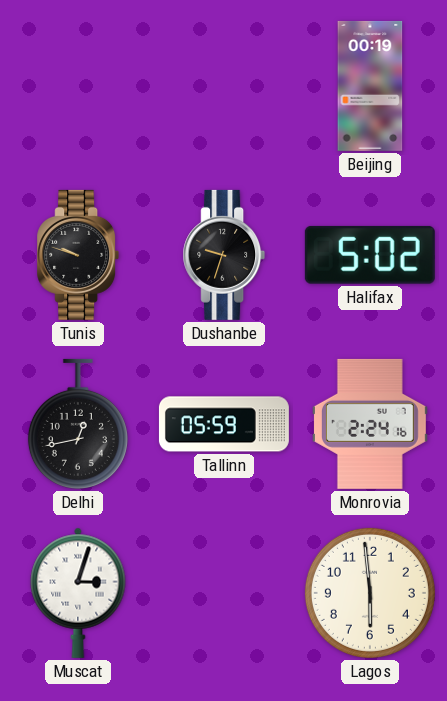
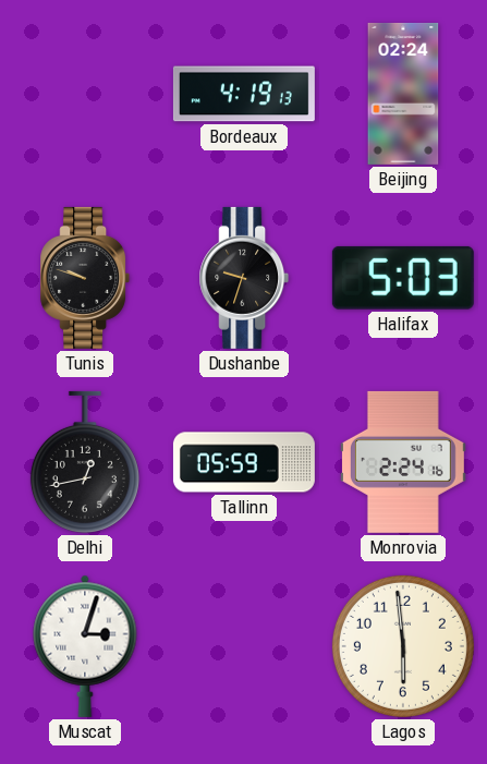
Bordeaux: none -> 4:19
Beijing: 00:19 -> 02:24
Halifax: 5:02 -> 5:03
